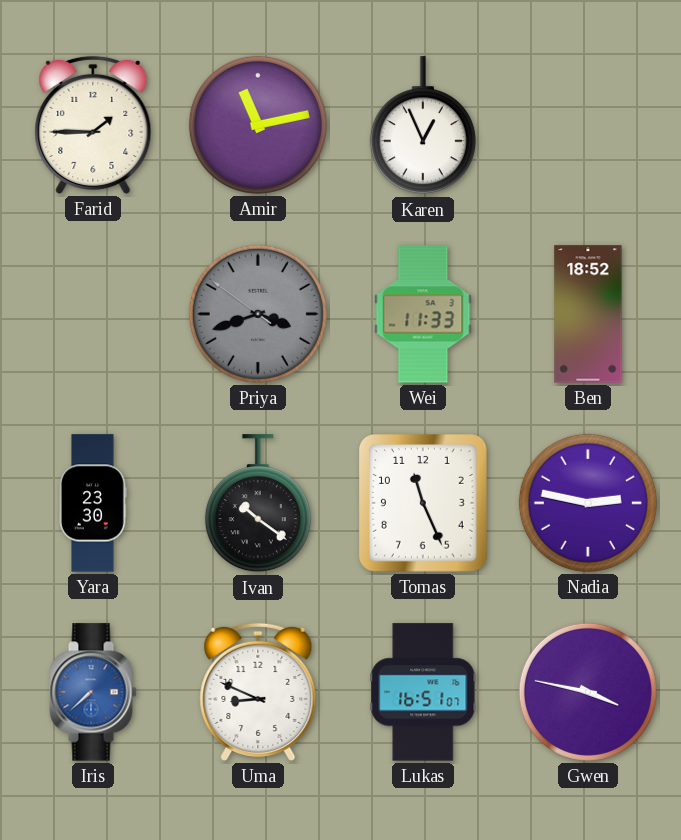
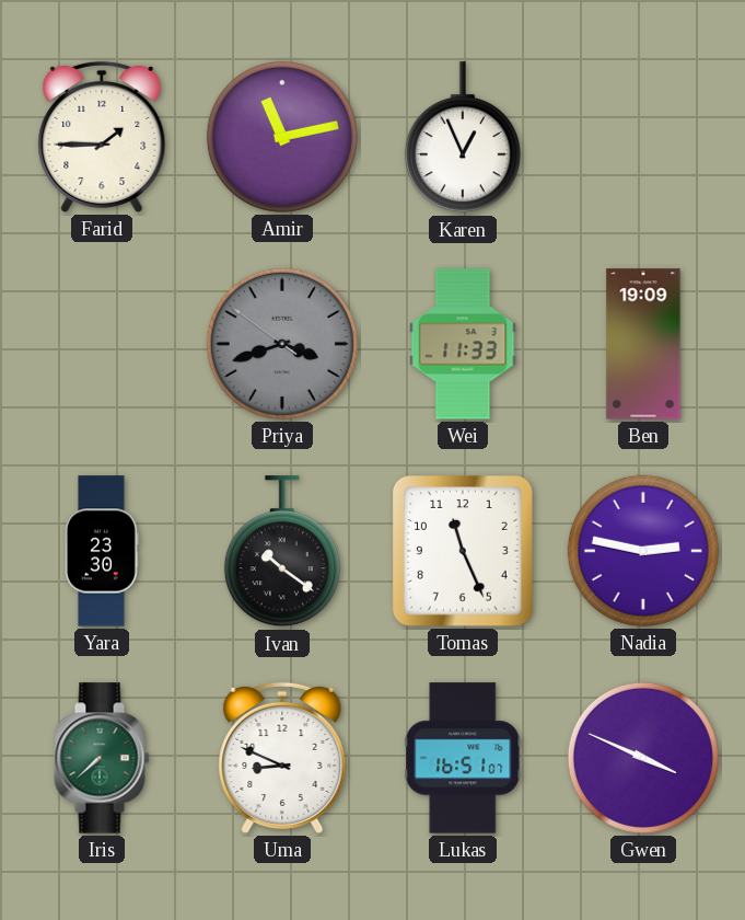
Ben: 18:52 -> 19:09
Iris dial: blue -> green
Gwen: 3:47 -> 3:49
